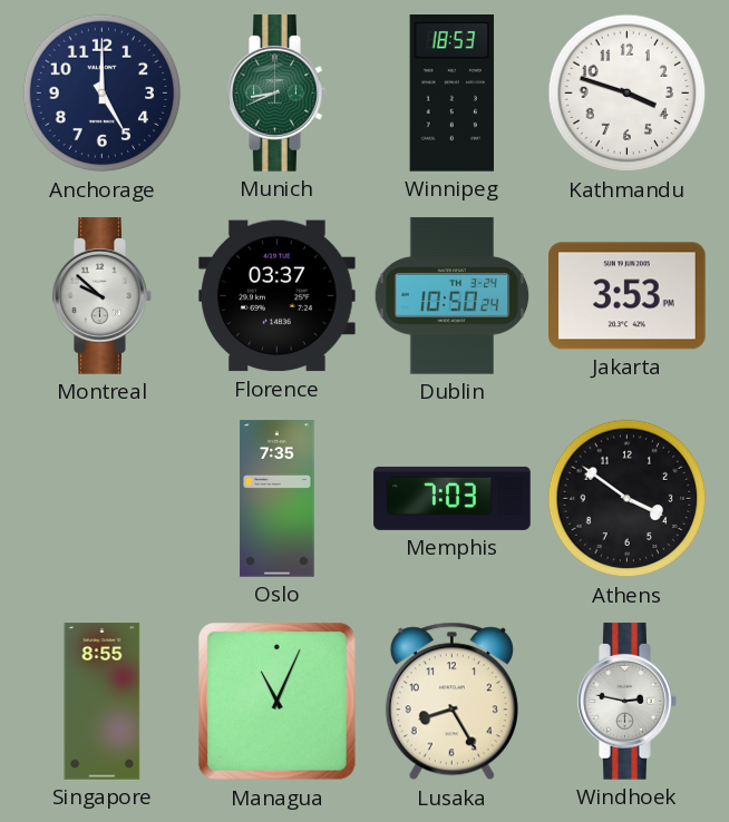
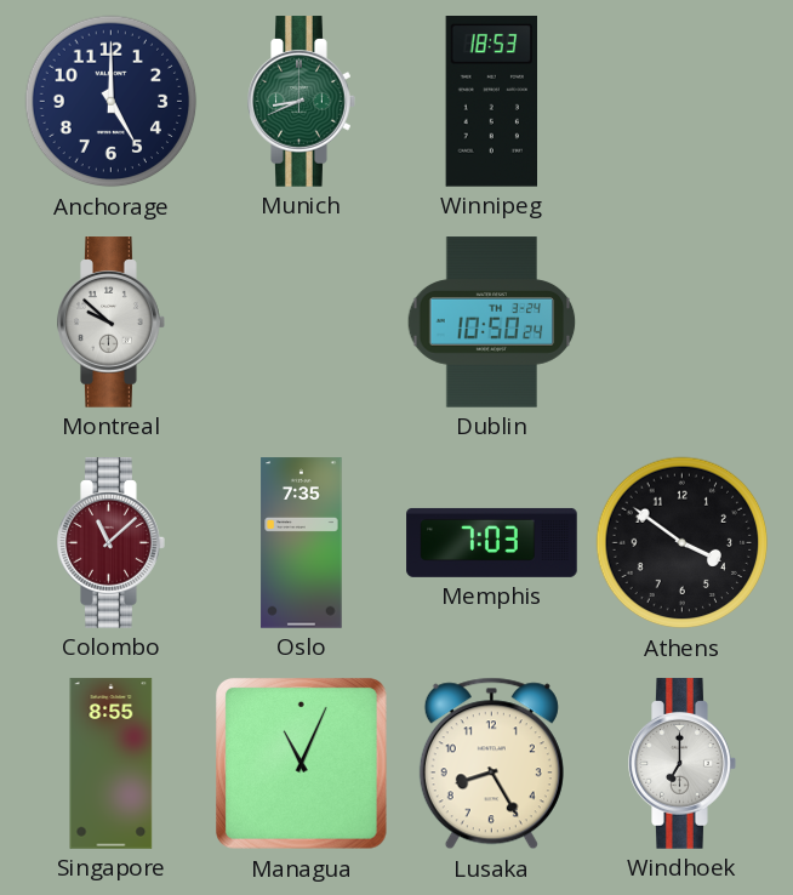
Kathmandu: 3:48 -> none
Florence: 03:37 -> none
Jakarta: 3:53 -> none
Colombo: none -> 11:08
Windhoek: 2:47 -> 7:00
